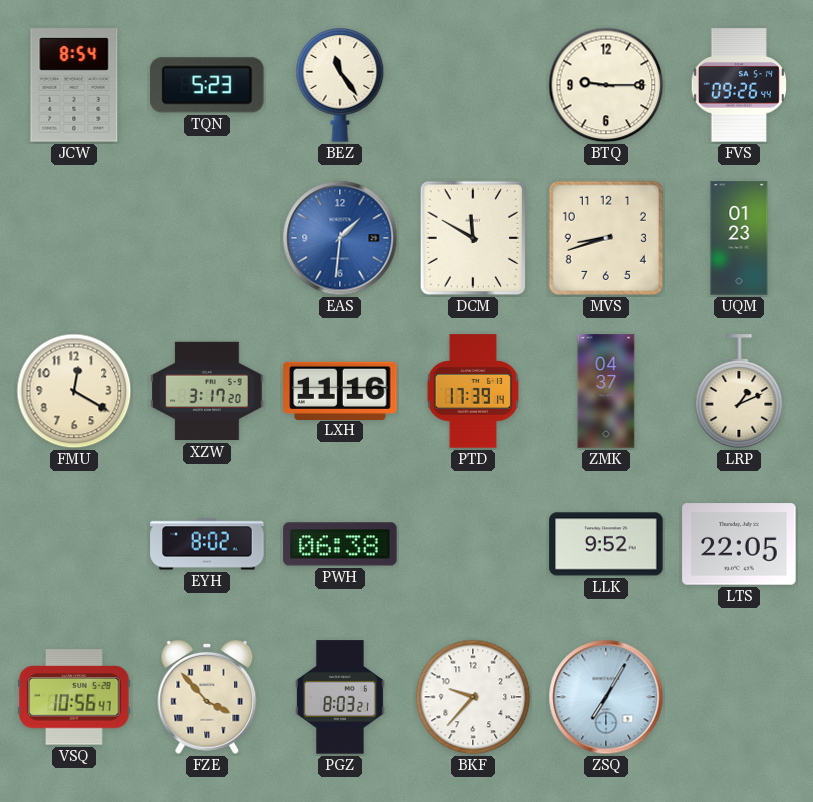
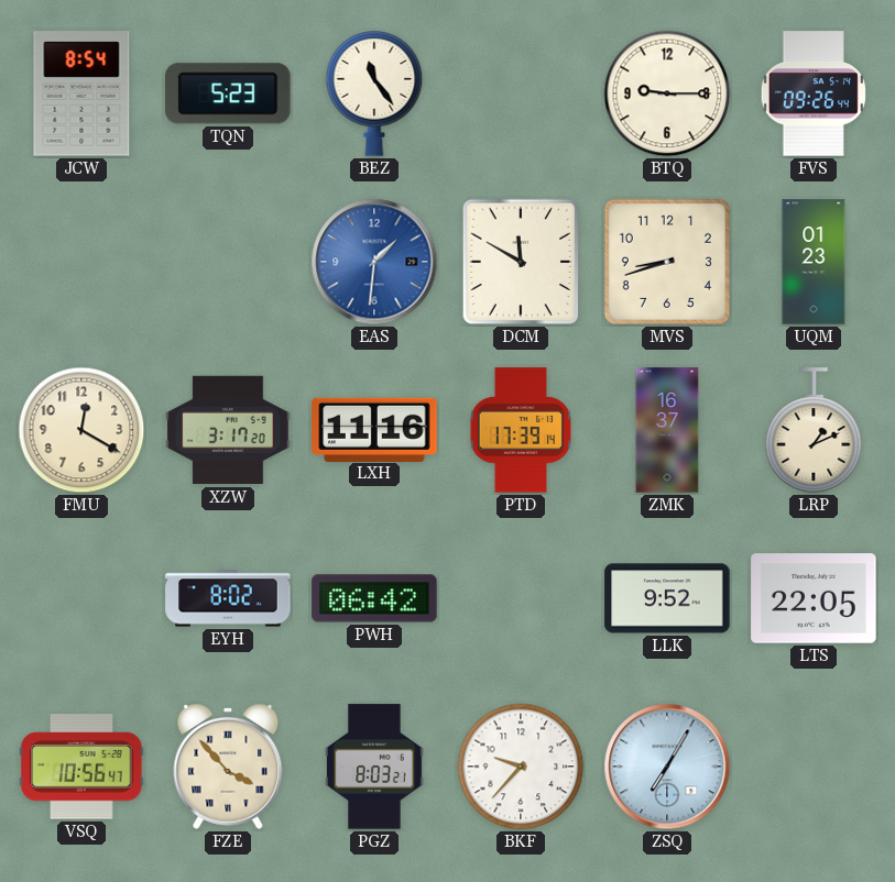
ZMK: 04:37 -> 16:37
PWH: 06:38 -> 06:42
